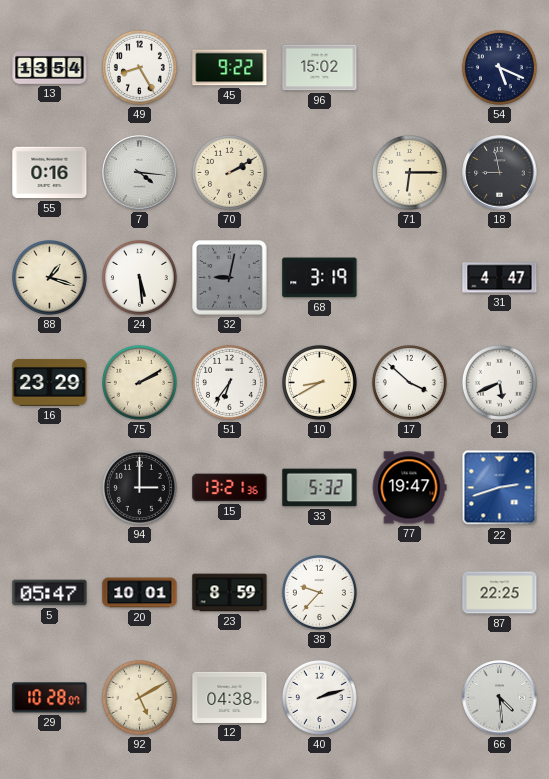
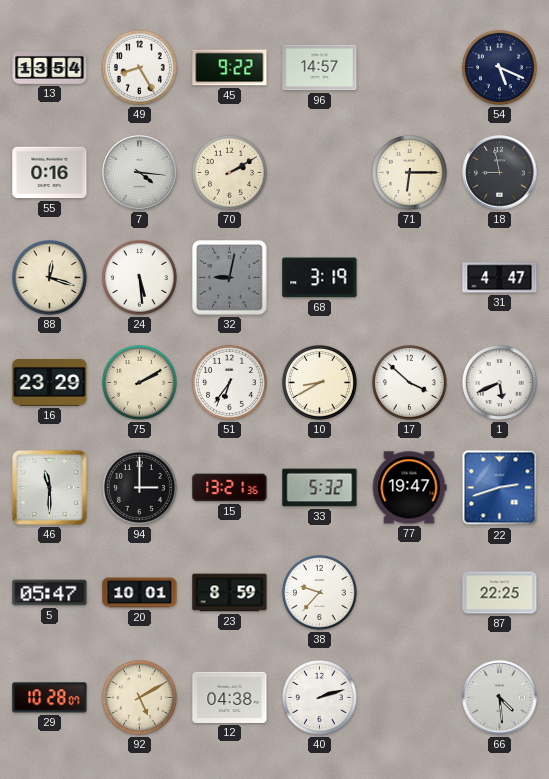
96: 15:02 -> 14:57
88: 1:18 -> 12:18
46: none -> 11:30
